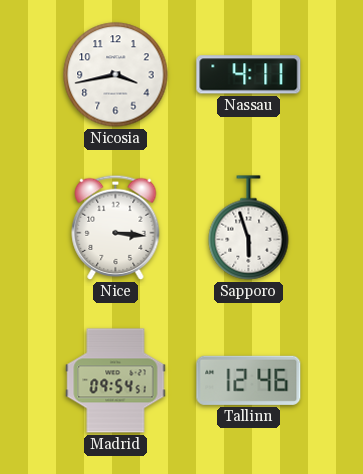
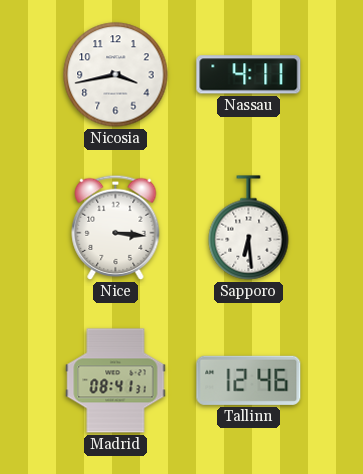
Sapporo: 5:57 -> 6:29
Madrid: 09:54 -> 08:41
